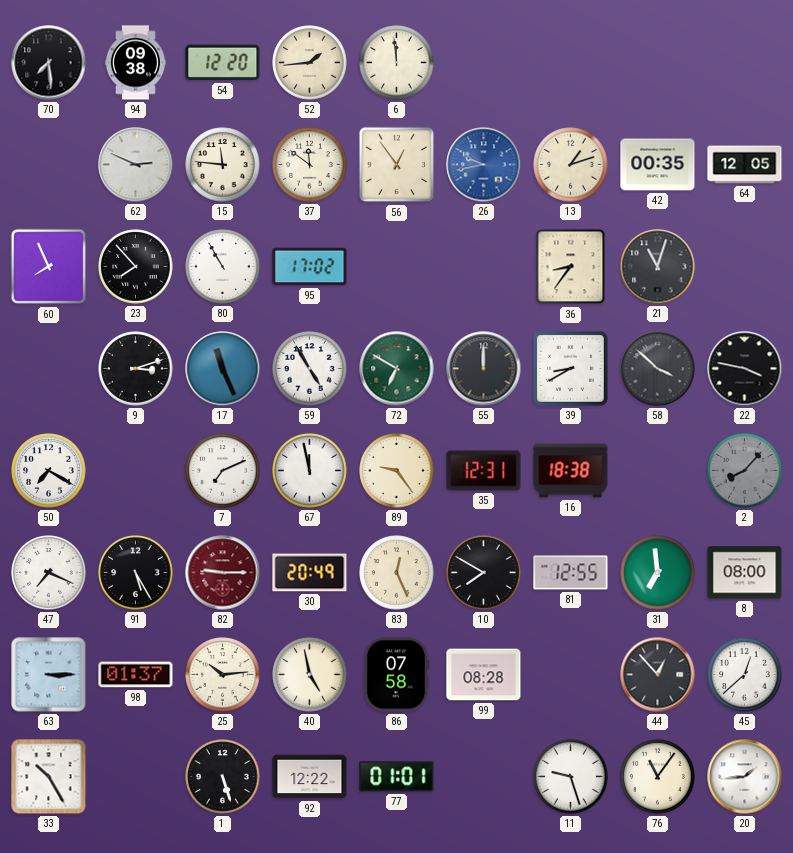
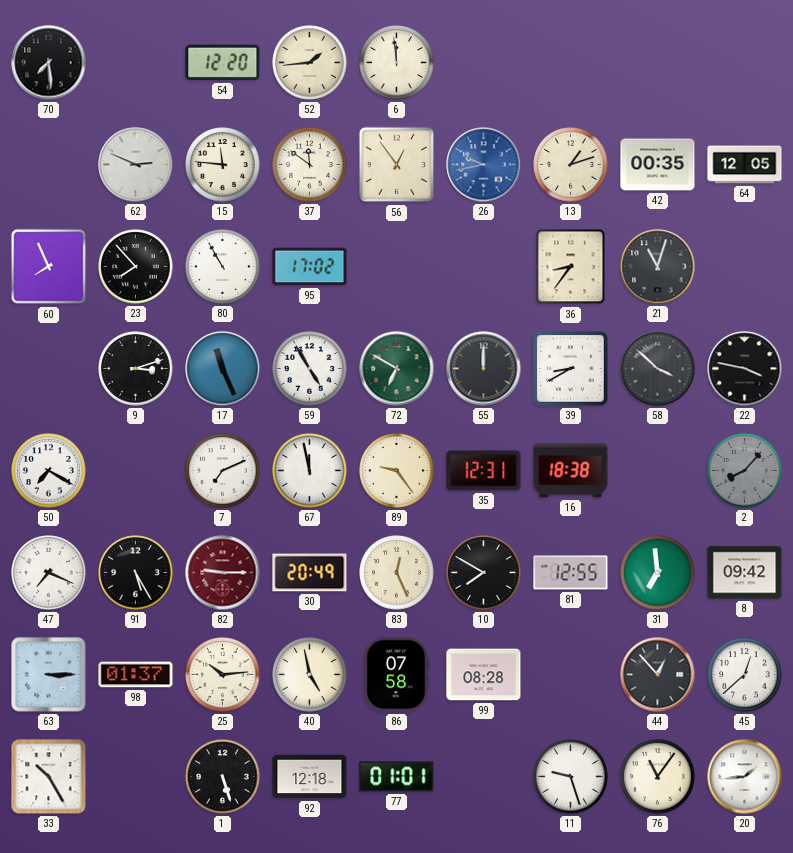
94: 09:38 -> none
8: 08:00 -> 09:42
92: 12:22 -> 12:18
